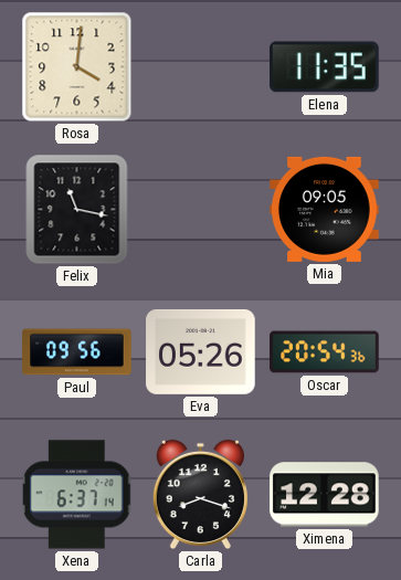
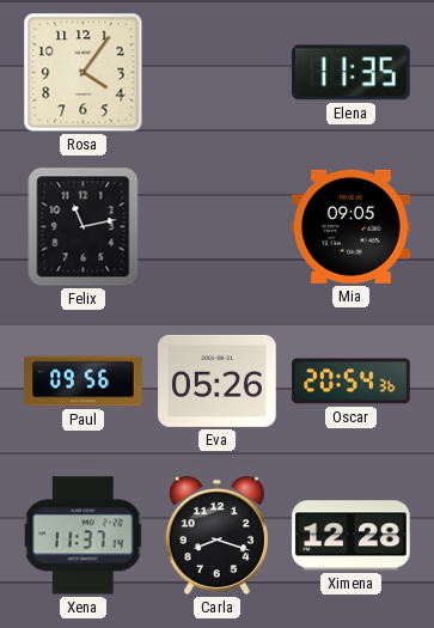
Rosa: 4:01 -> 4:06
Felix: 11:17 -> 11:13
Xena: 6:37 -> 11:37
